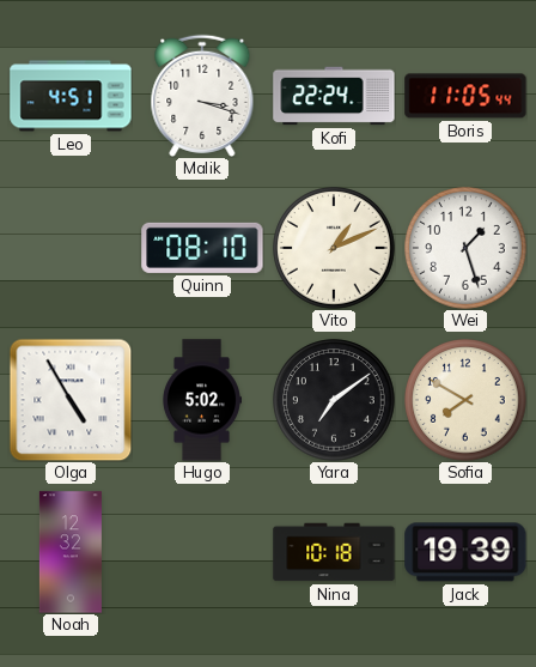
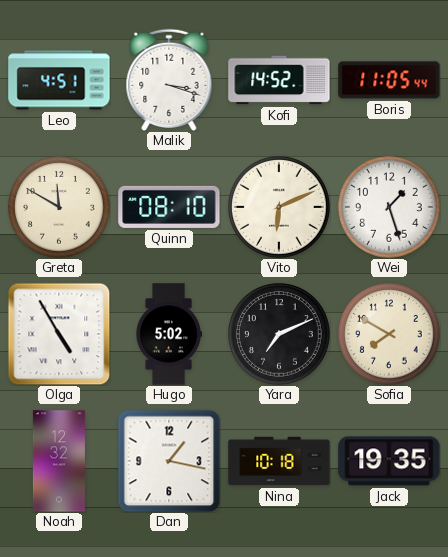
Kofi: 22:24 -> 14:52
Greta: none -> 11:50
Vito: 1:11 -> 6:11
Yara: 7:09 -> 7:11
Dan: none -> 1:17
Jack: 19:39 -> 19:35
